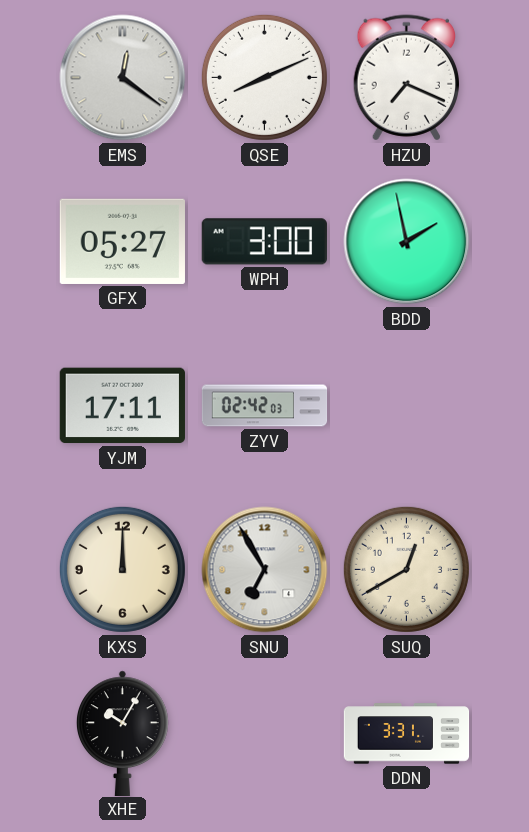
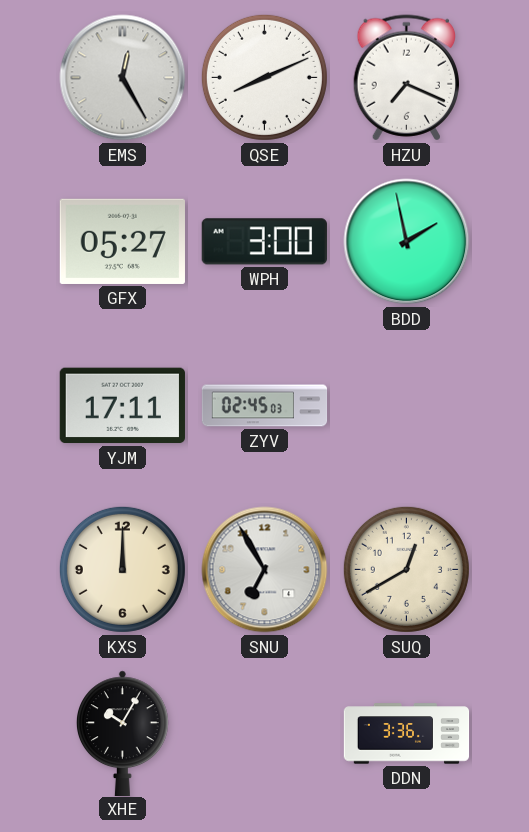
EMS: 12:21 -> 12:25
ZYV: 02:42 -> 02:45
DDN: 3:31 -> 3:36
